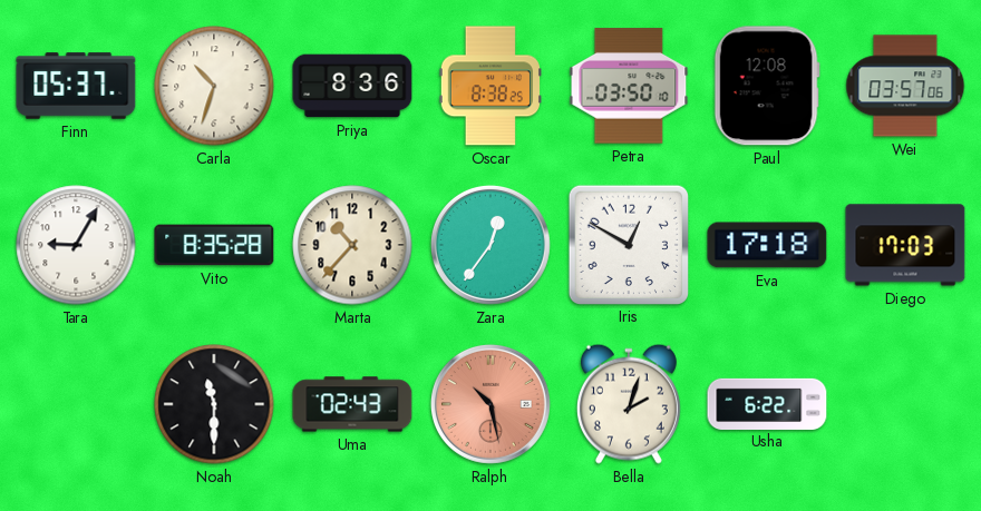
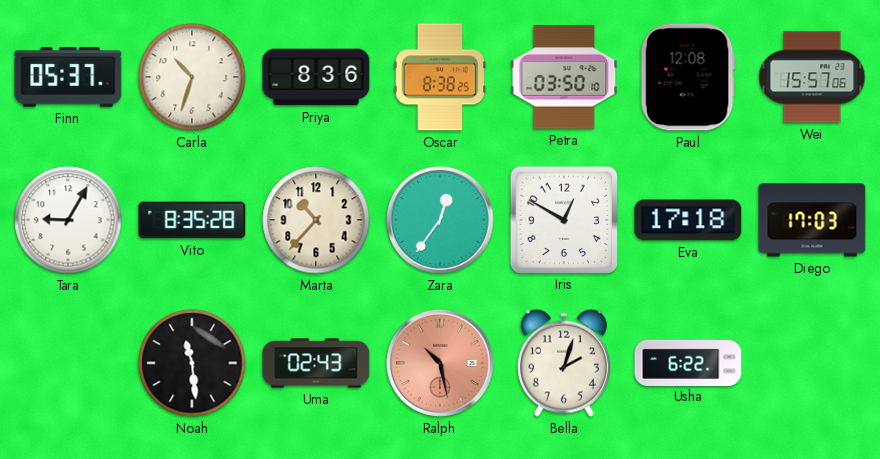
Wei: 03:57 -> 15:57
Noah: 11:30 -> 11:29
